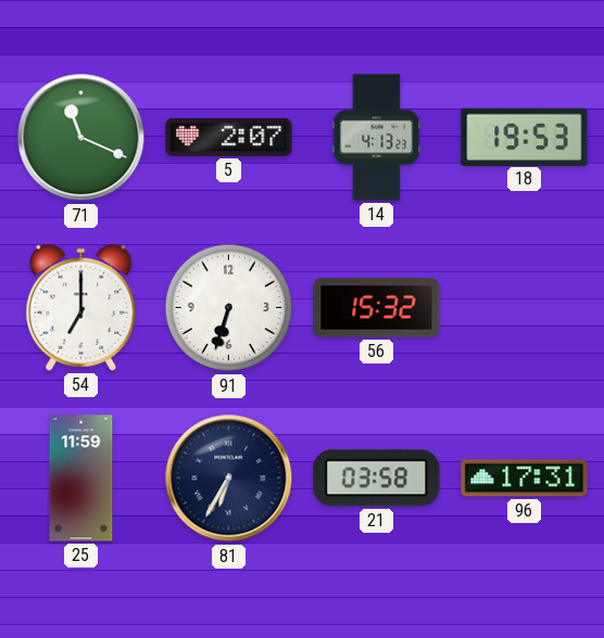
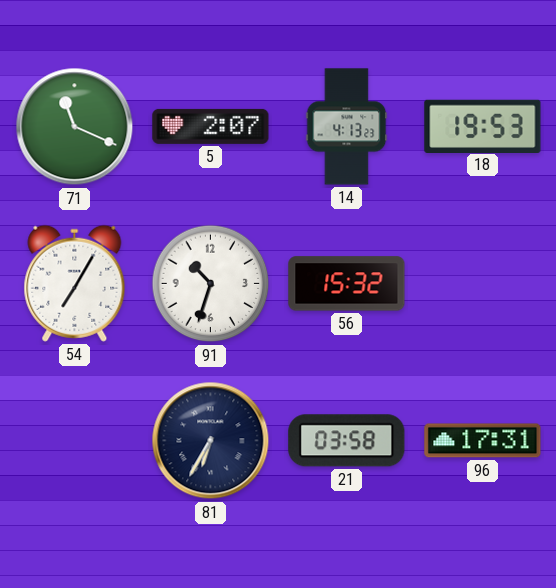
54: 7:00 -> 7:05
91: 6:33 -> 10:33
25: 11:59 -> none
